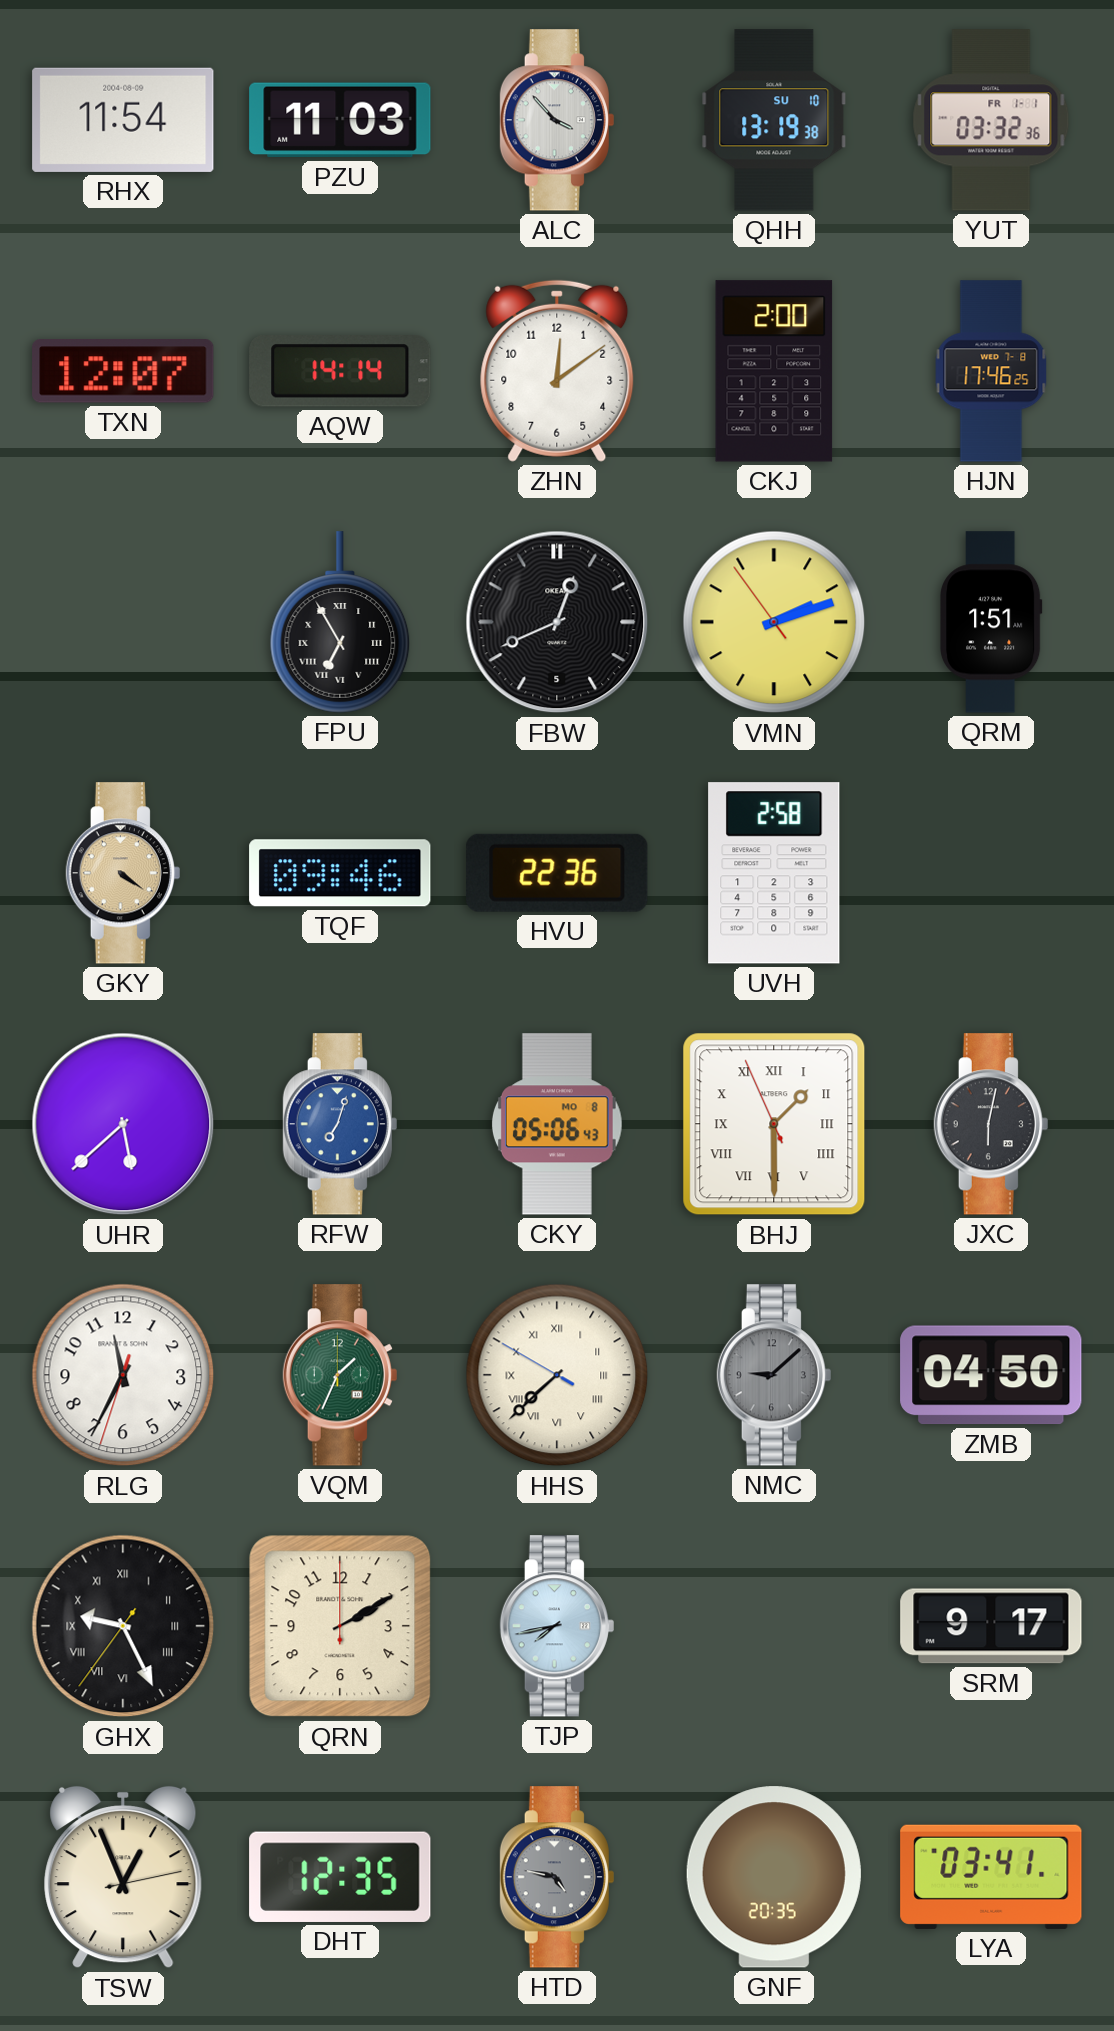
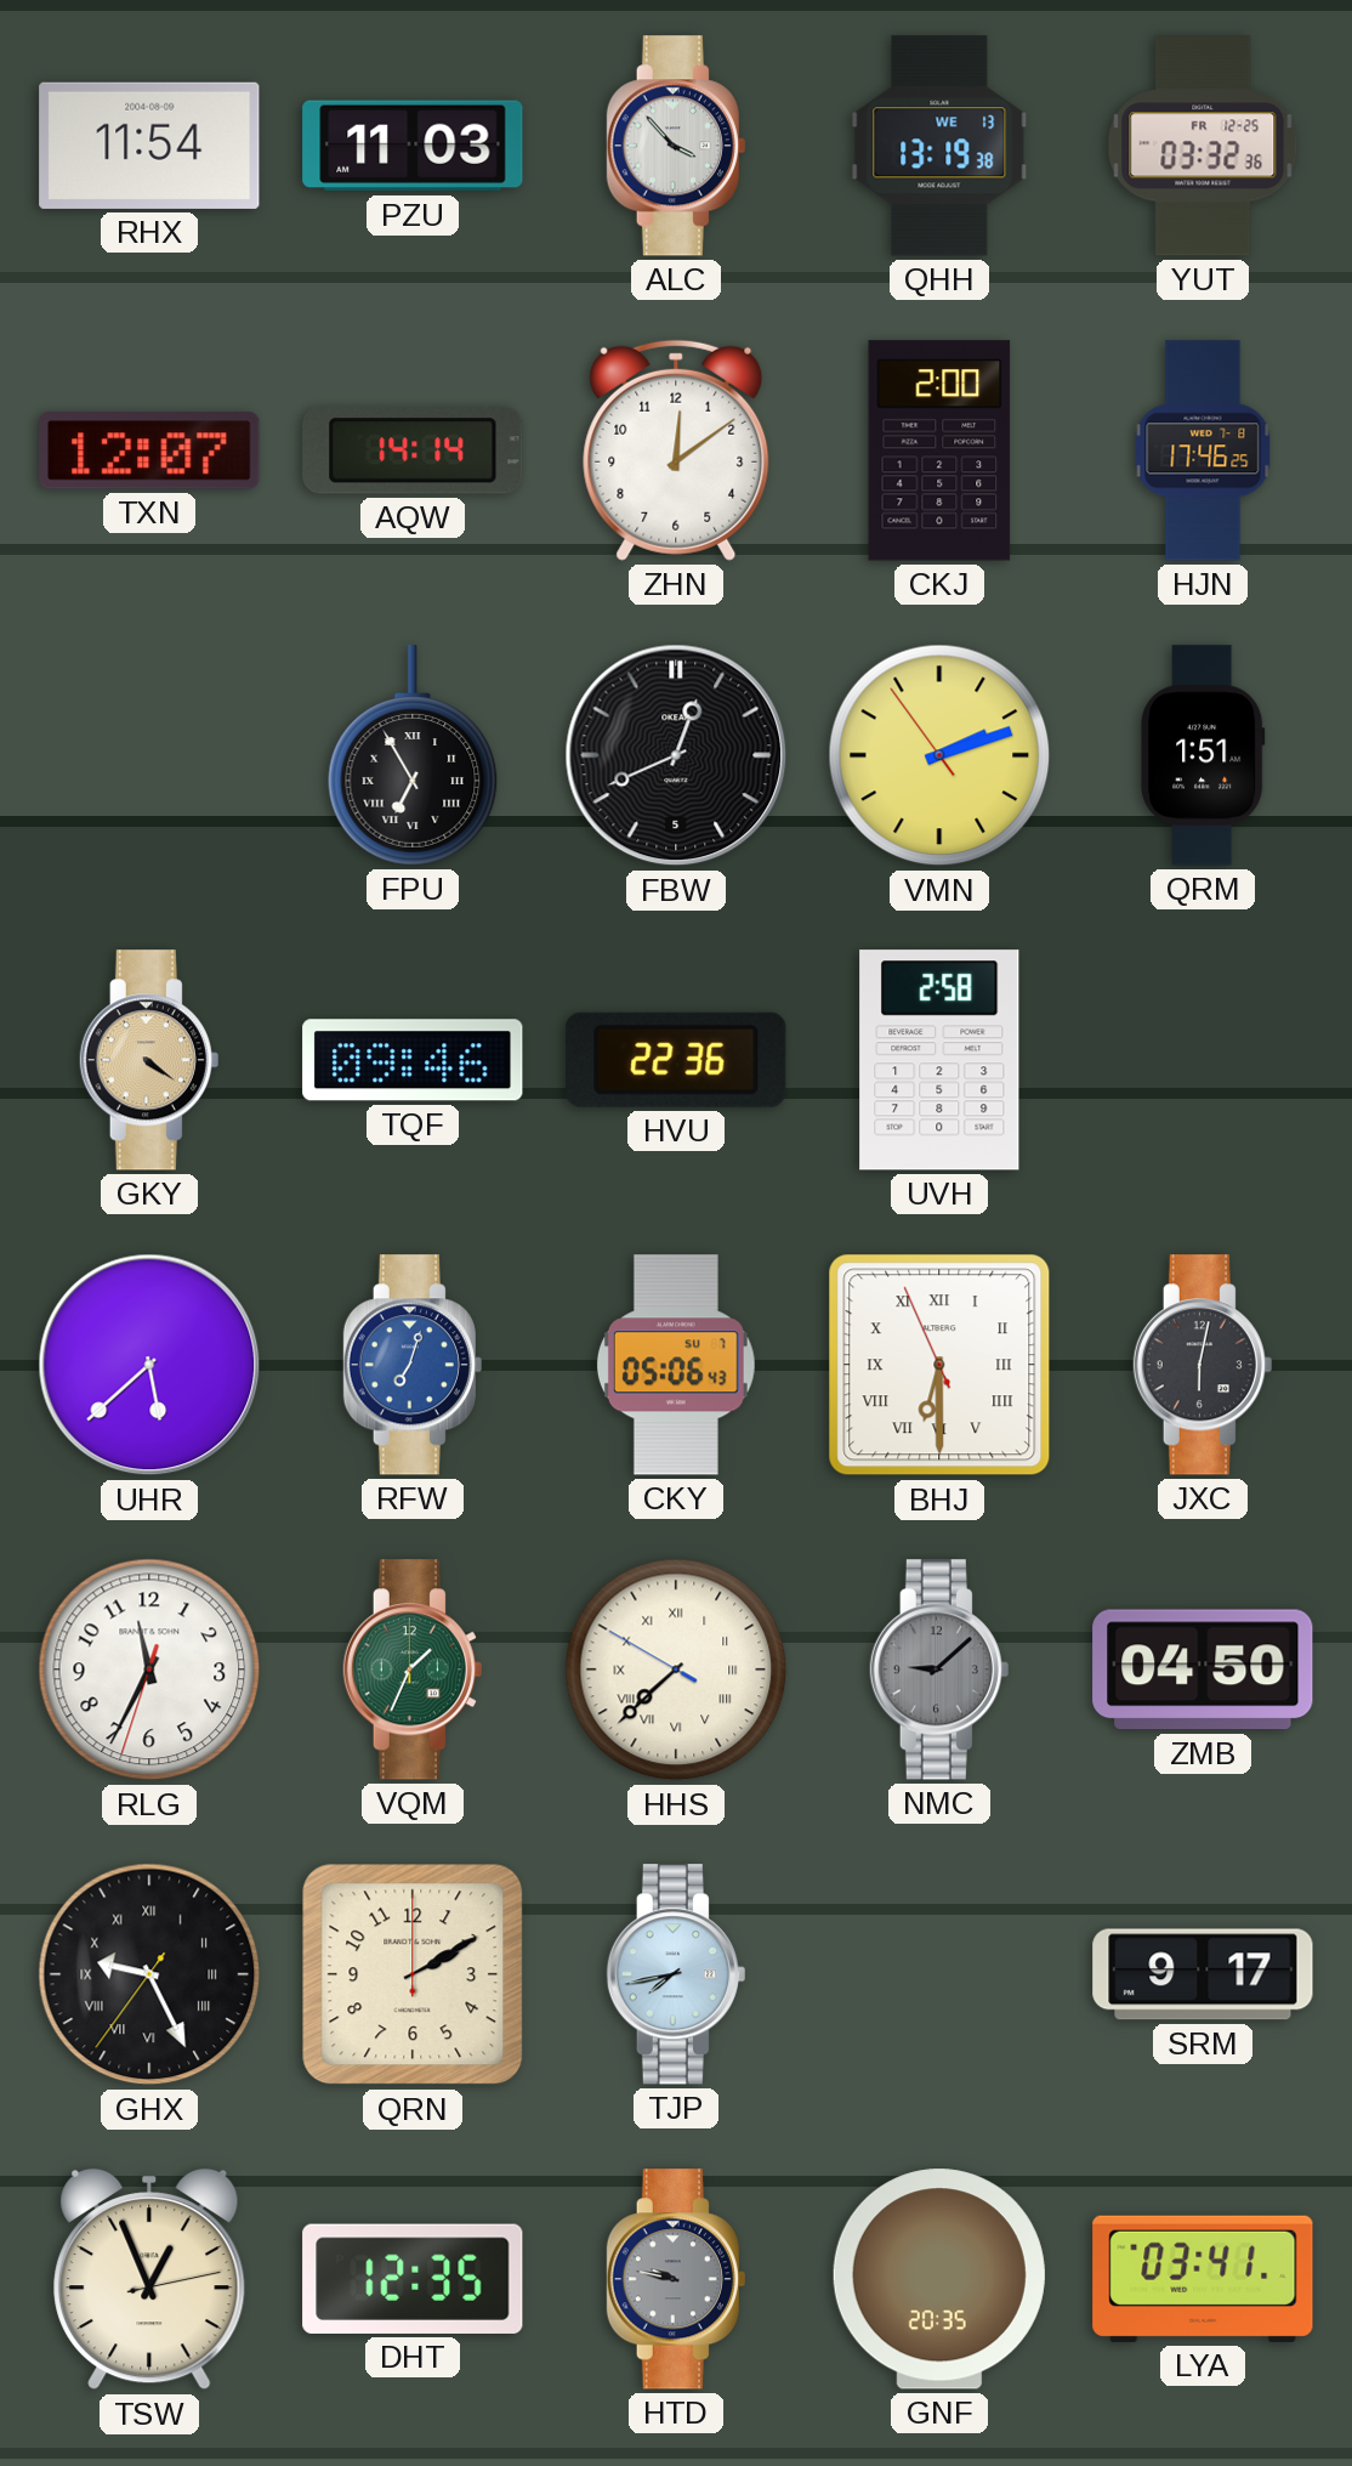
QHH date: SU 10 -> WE 13
YUT date: FR 1-1 -> FR 12-25
CKY date: MO 8 -> SU 7
BHJ: 1:29 -> 6:29
HTD: 4:47 -> 9:47
